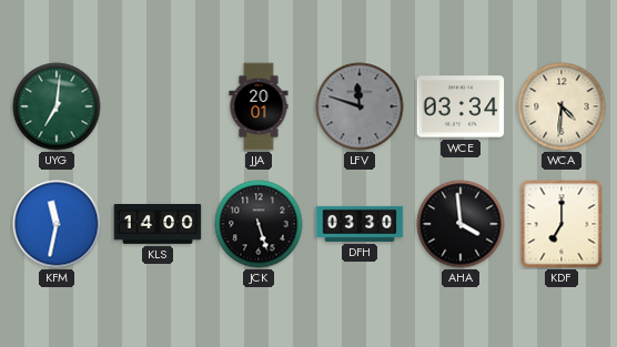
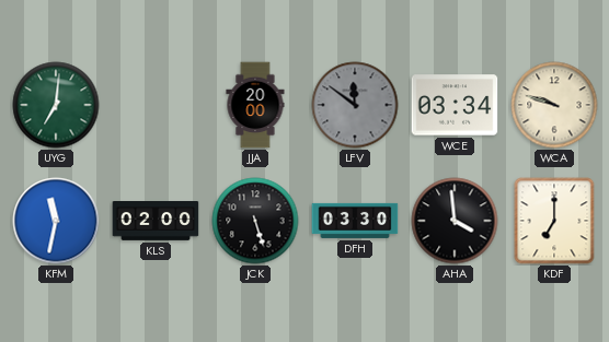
JJA: 20:01 -> 20:00
LFV: 11:48 -> 11:51
WCA: 4:31 -> 9:48
KLS: 14:00 -> 02:00
